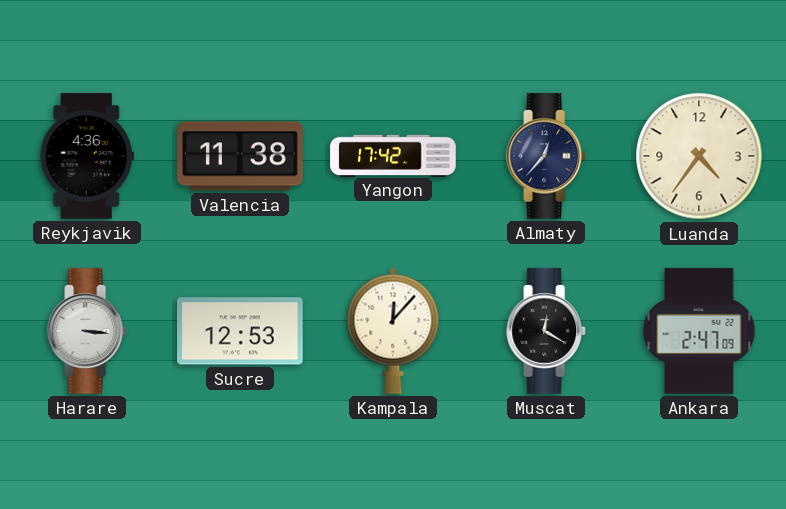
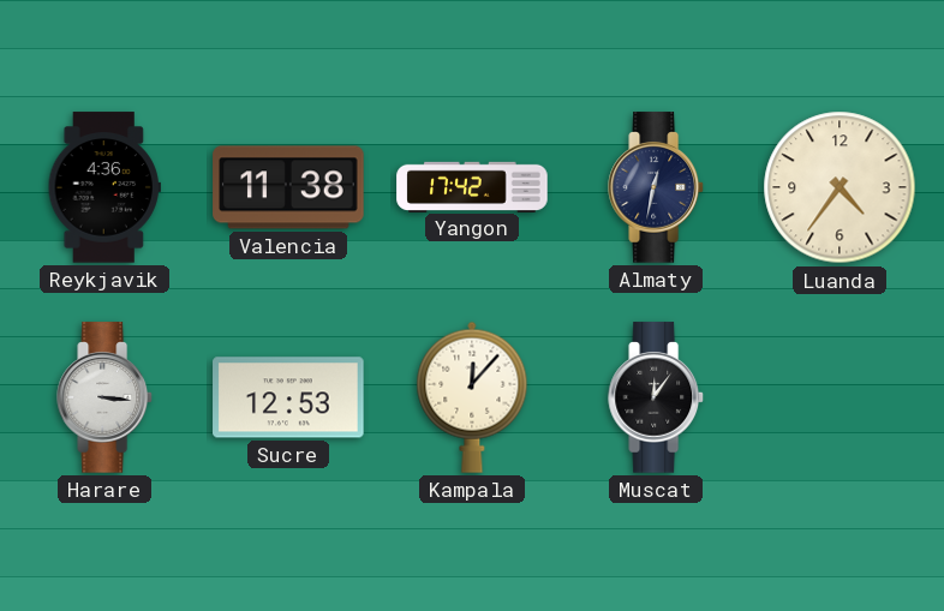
Almaty: 12:37 -> 12:32
Muscat: 12:20 -> 12:06
Ankara: 2:47 -> none
